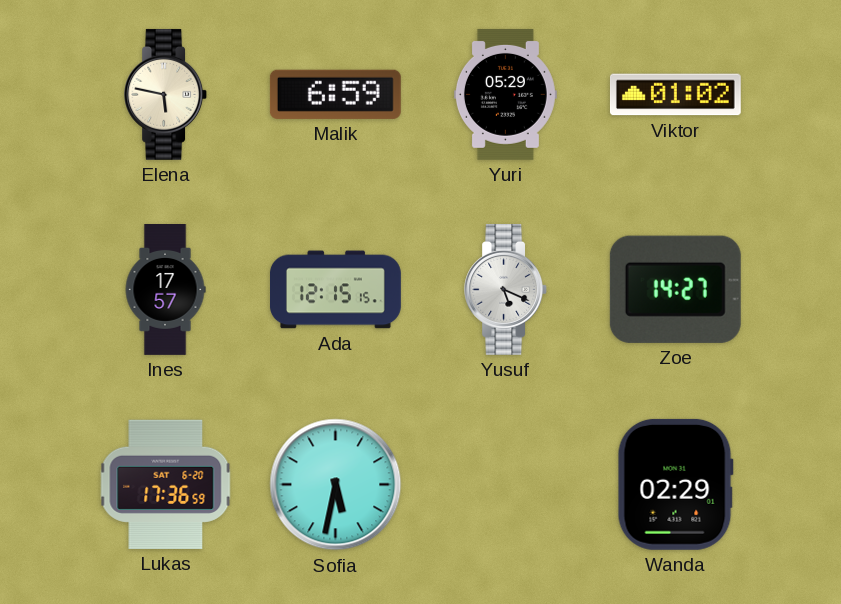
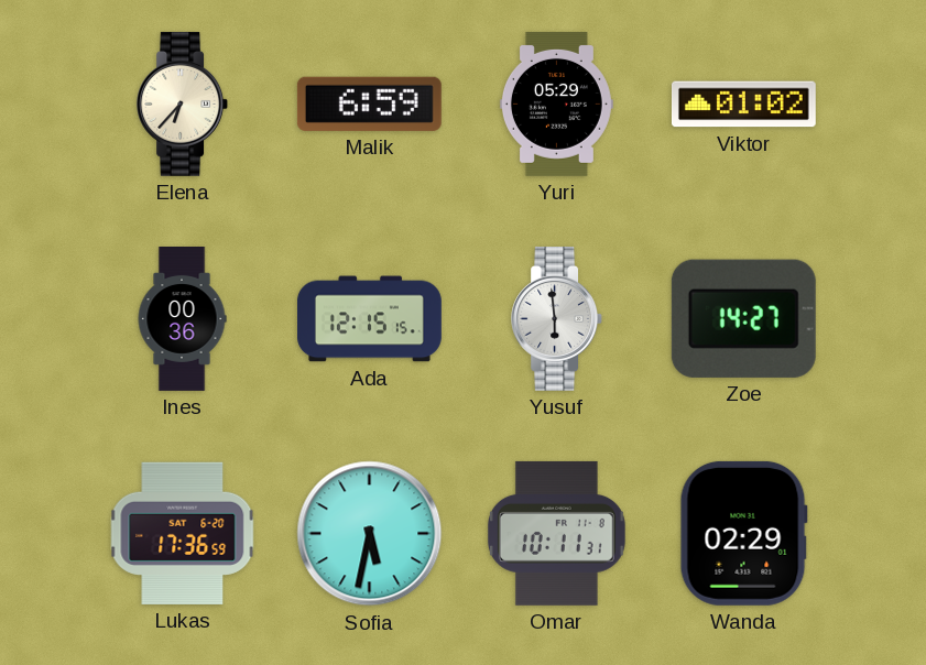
Elena: 5:47 -> 6:37
Ines: 17:57 -> 00:36
Yusuf: 5:19 -> 5:59
Omar: none -> 10:11
